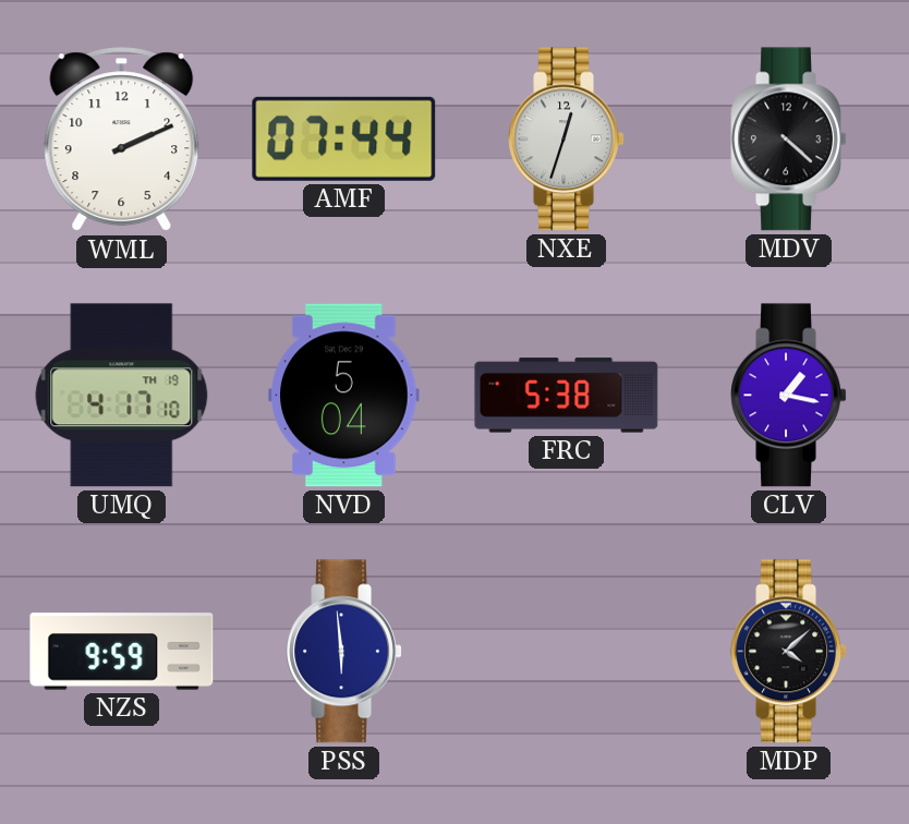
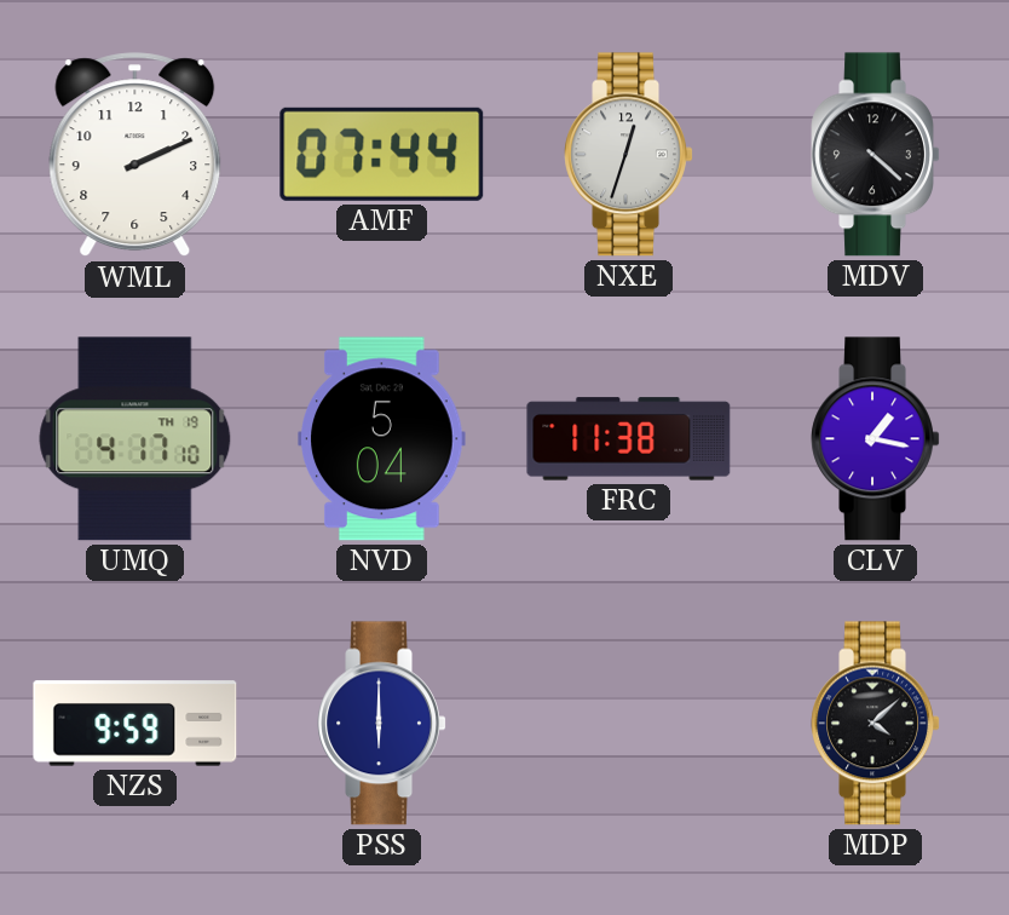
FRC: 5:38 -> 11:38
PSS: 5:59 -> 6:00
